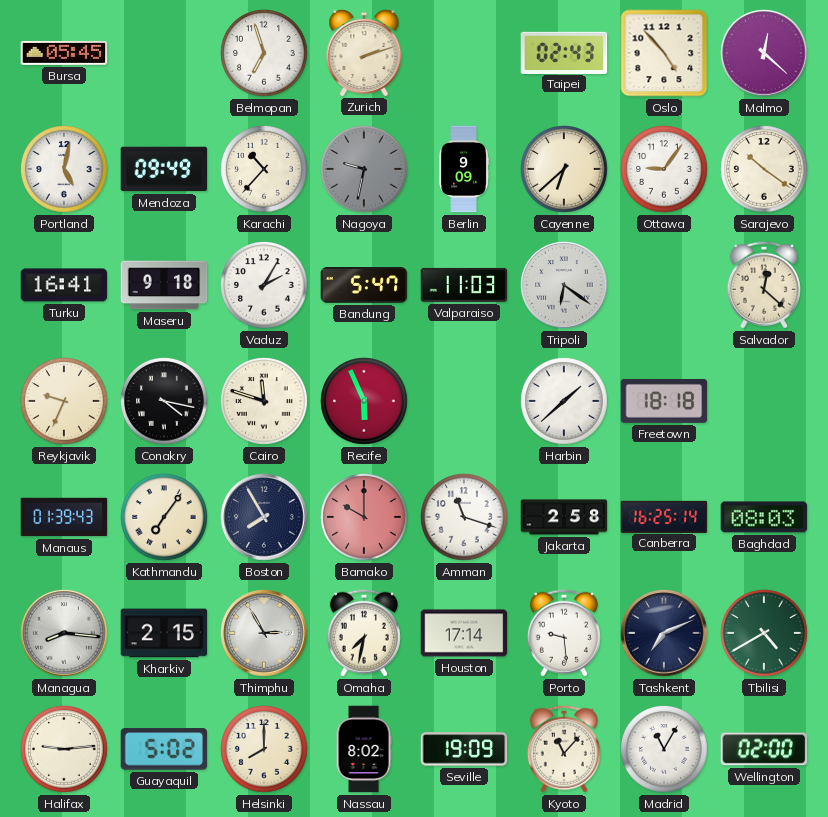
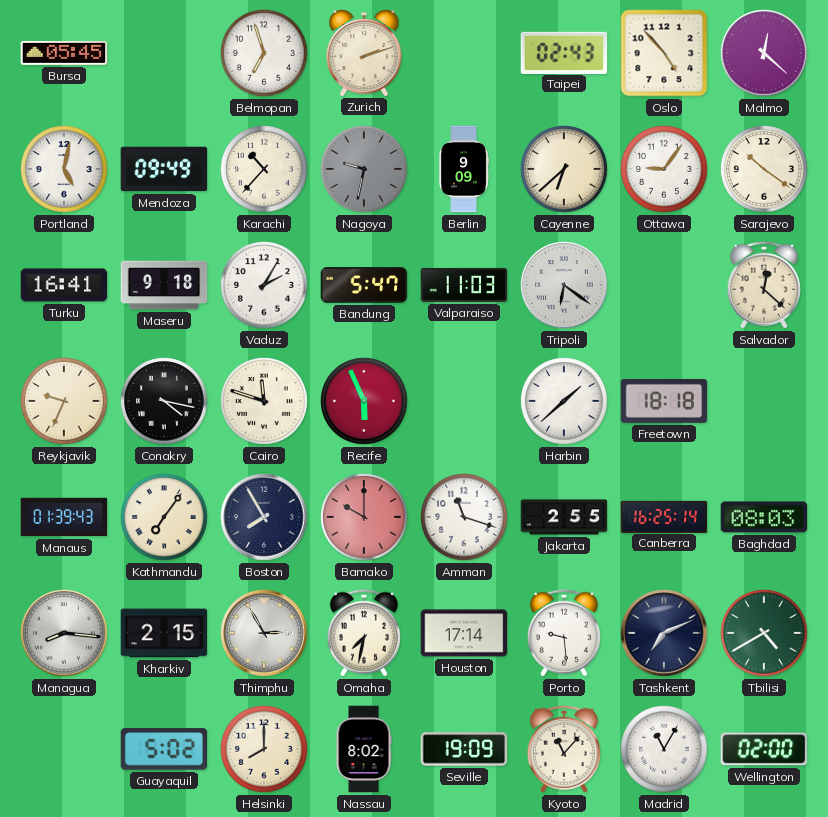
Jakarta: 2:58 -> 2:55
Halifax: 9:14 -> none
